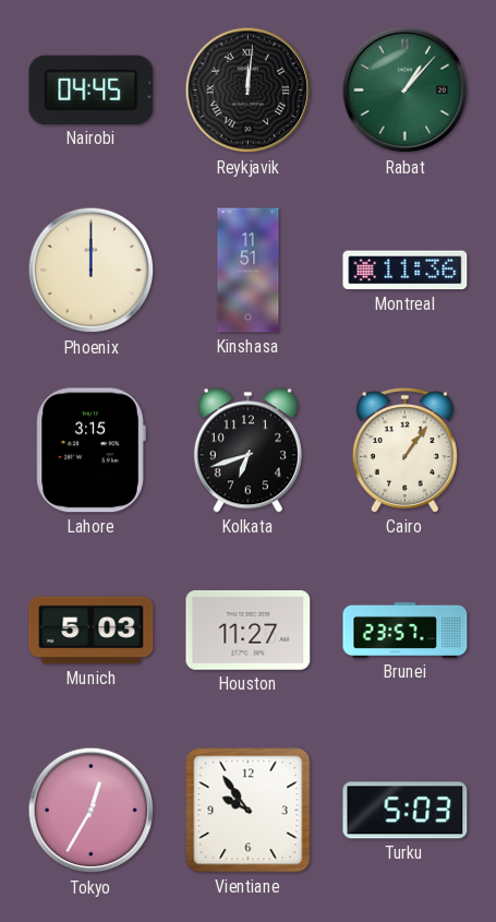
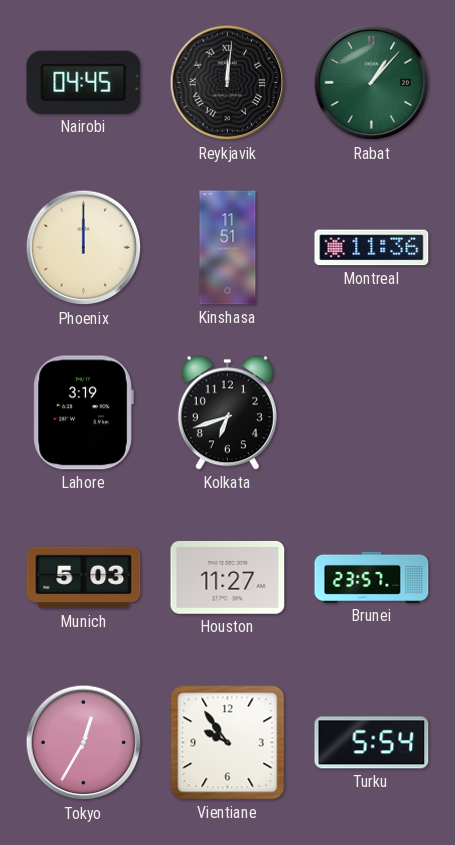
Lahore: 3:15 -> 3:19
Cairo: 1:06 -> none
Turku: 5:03 -> 5:54
